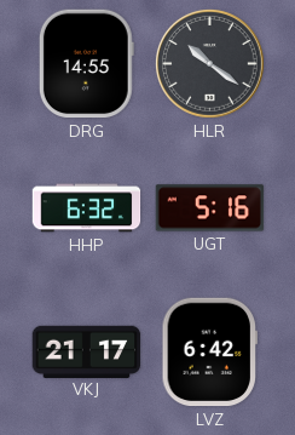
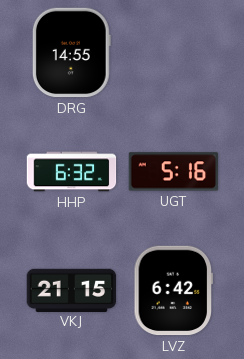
HLR: 10:21 -> none
VKJ: 21:17 -> 21:15
